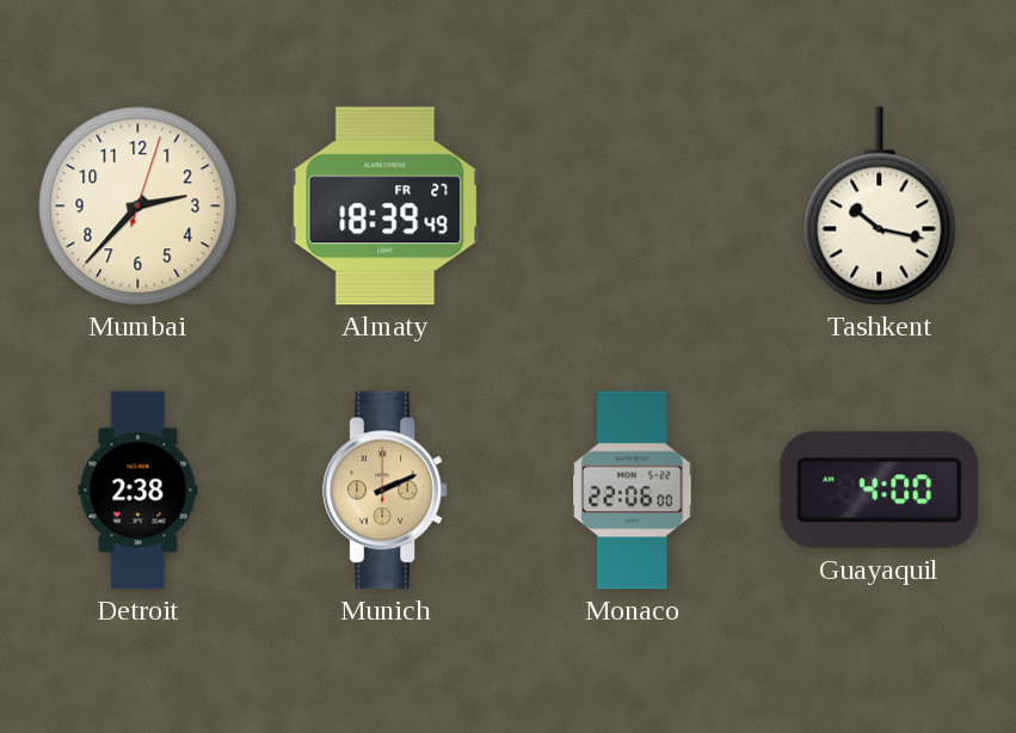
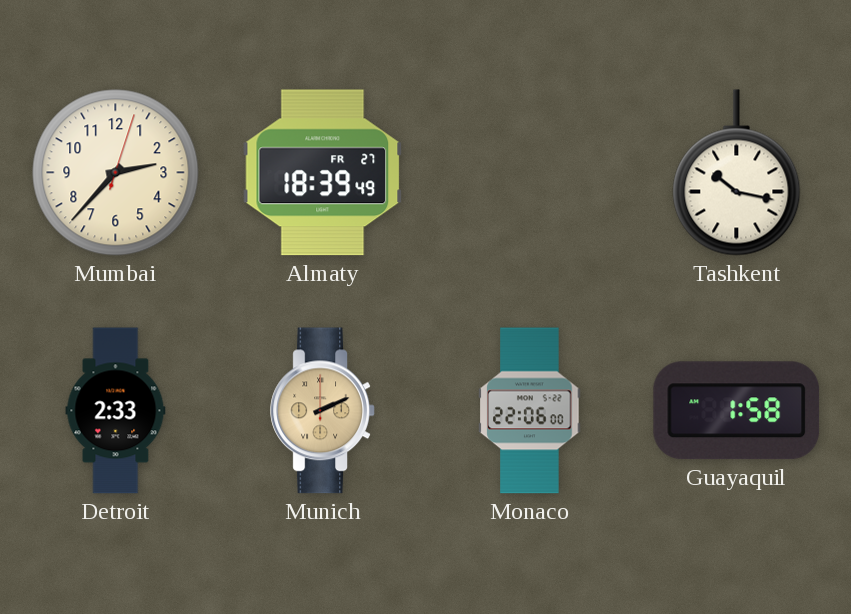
Detroit: 2:38 -> 2:33
Guayaquil: 4:00 -> 1:58
